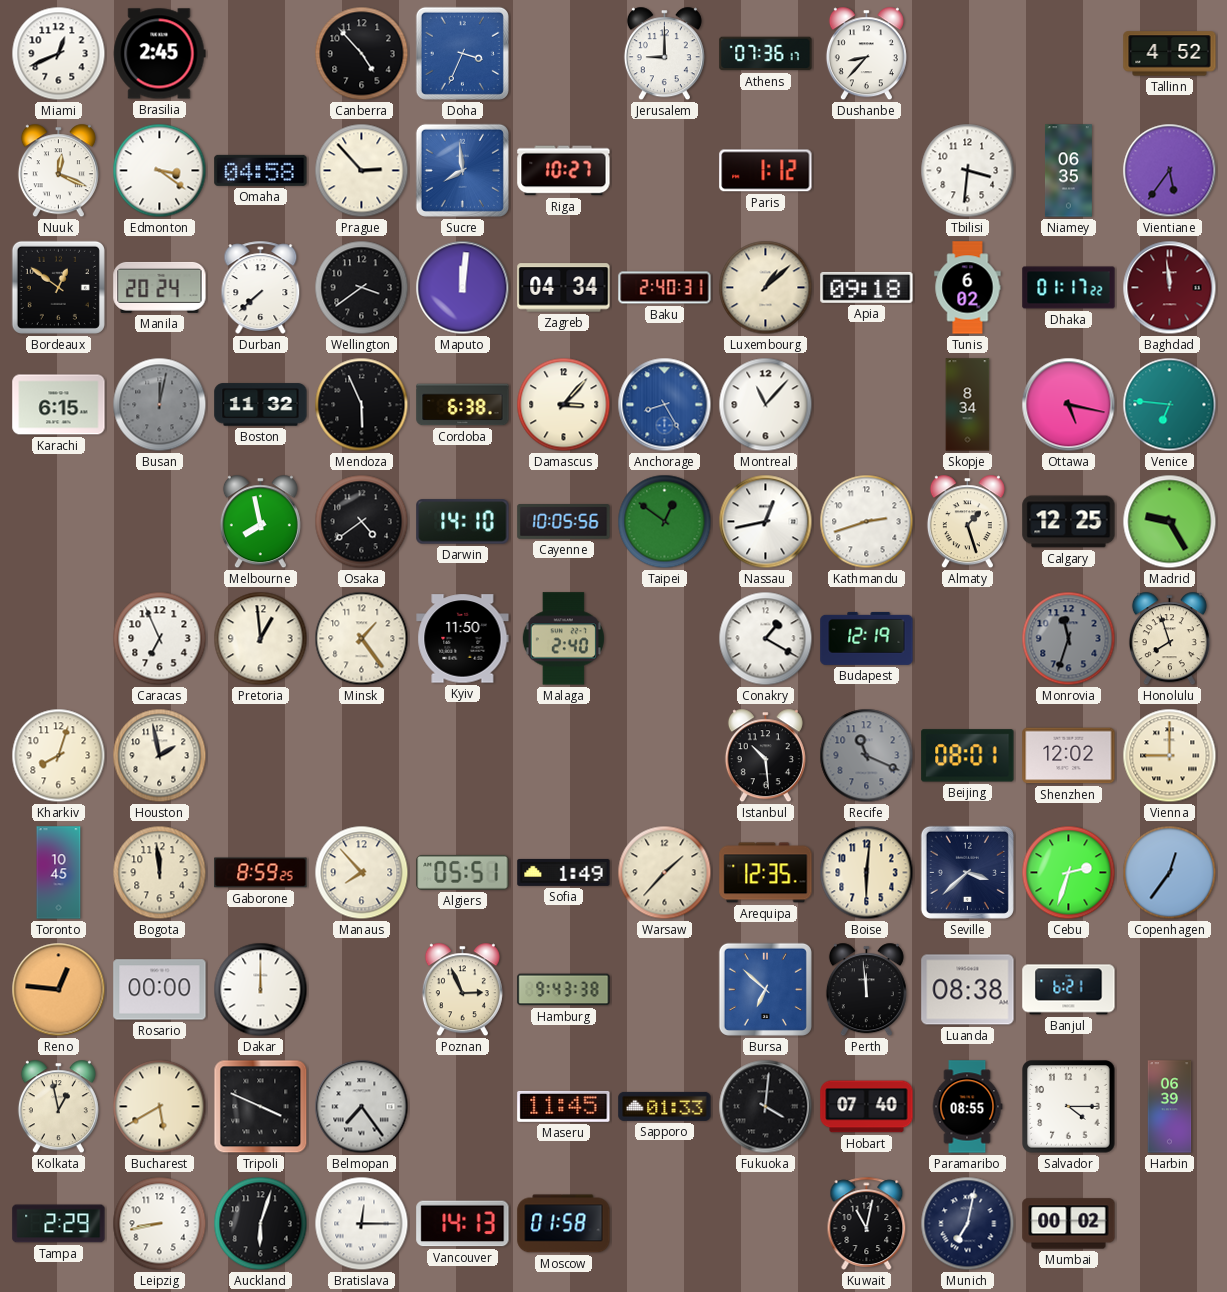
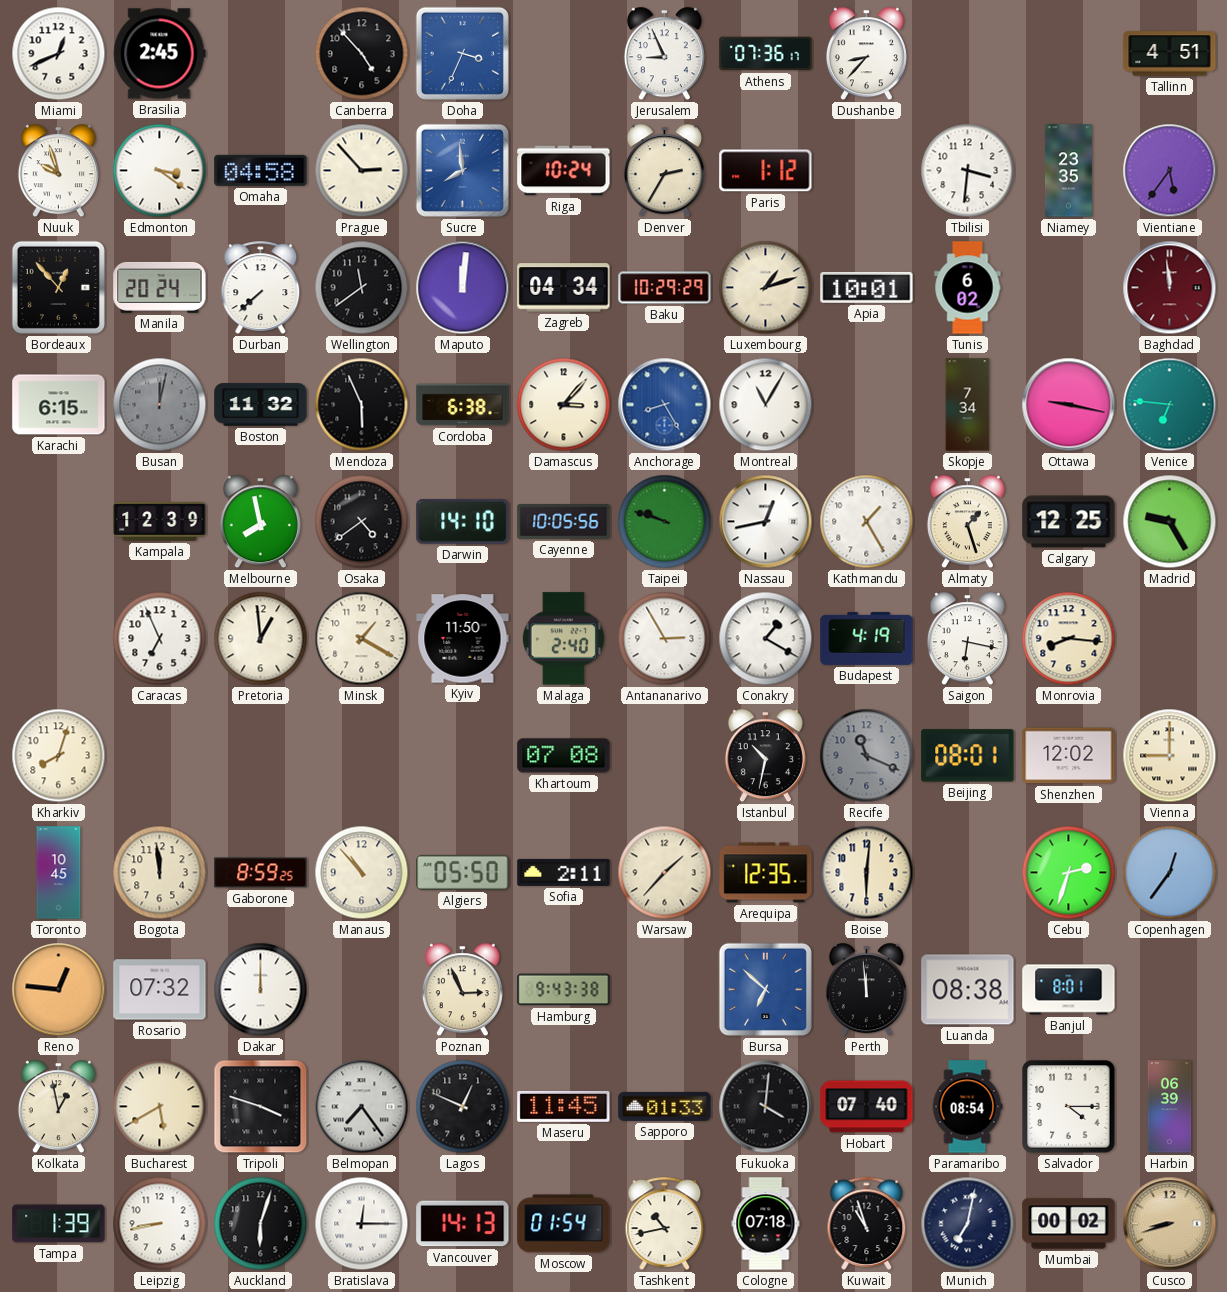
Jerusalem: 9:00 -> 8:56
Tallinn: 4:52 -> 4:51
Nuuk: 12:19 -> 9:57
Riga: 10:27 -> 10:24
Denver: none -> 2:35
Niamey: 06:35 -> 23:35
Bordeaux: 12:51 -> 12:53
Wellington: 3:39 -> 11:39
Baku: 2:40 -> 10:29
Luxembourg: 1:08 -> 1:12
Apia: 09:18 -> 10:01
Dhaka: 01:17 -> none
Montreal: 11:07 -> 11:05
Skopje: 8:34 -> 7:34
Ottawa: 5:17 -> 9:17
Kampala: none -> 12:39
Taipei: 12:51 -> 9:48
Kathmandu: 2:42 -> 1:25
Minsk: 1:24 -> 1:20
Antananarivo: none -> 2:55
Budapest: 12:19 -> 4:19
Saigon: none -> 6:17
Monrovia: 11:33 -> 8:16
Monrovia dial: grey -> cream
Honolulu: 7:57 -> none
Houston: 1:58 -> none
Khartoum: none -> 07:08
Istanbul: 10:29 -> 10:32
Manaus: 7:53 -> 10:53
Algiers: 05:51 -> 05:50
Sofia: 1:49 -> 2:11
Seville: 3:38 -> none
Rosario: 00:00 -> 07:32
Banjul: 6:21 -> 8:01
Tripoli: 3:49 -> 3:48
Lagos: none -> 12:49
Paramaribo: 08:55 -> 08:54
Tampa: 2:29 -> 1:39
Moscow: 01:58 -> 01:54
Tashkent: none -> 10:43
Cologne: none -> 07:18
Kuwait: 11:02 -> 10:57
Cusco: none -> 8:42
